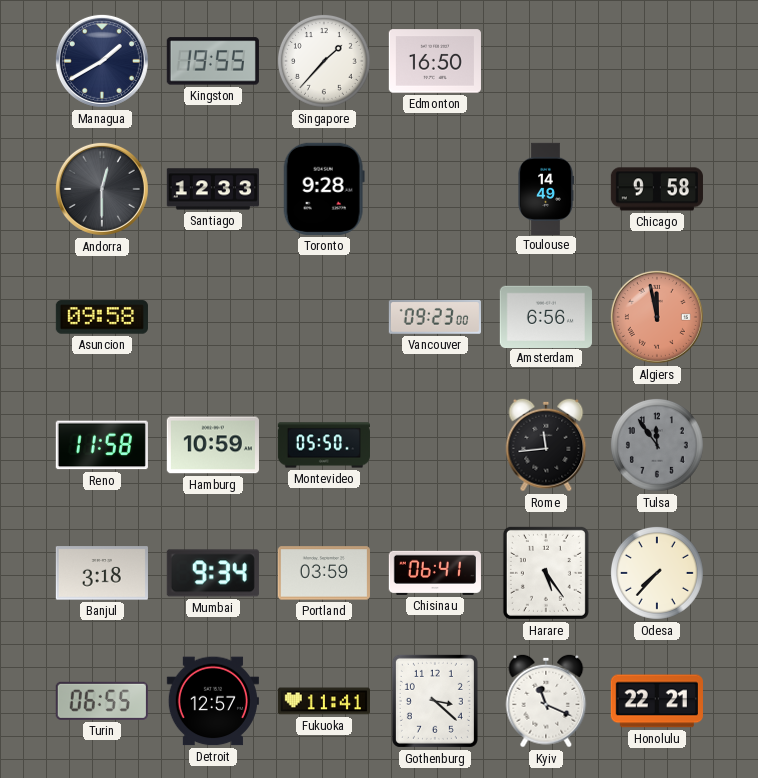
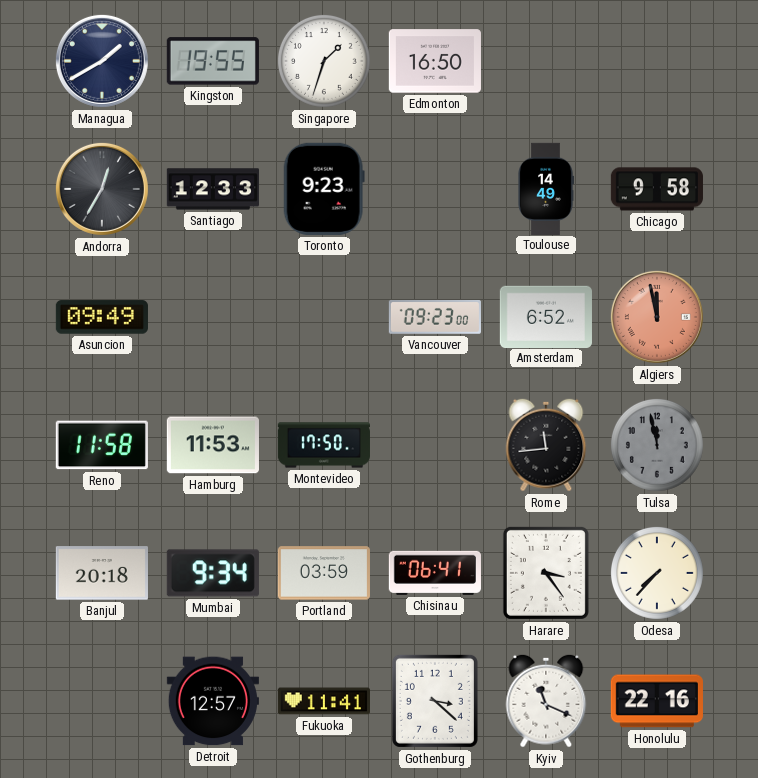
Singapore: 1:37 -> 1:33
Andorra: 12:30 -> 12:35
Toronto: 9:28 -> 9:23
Asuncion: 09:58 -> 09:49
Amsterdam: 6:56 -> 6:52
Hamburg: 10:59 -> 11:53
Montevideo: 05:50 -> 17:50
Tulsa: 11:54 -> 11:58
Banjul: 3:18 -> 20:18
Harare: 5:24 -> 3:24
Turin: 06:55 -> none
Honolulu: 22:21 -> 22:16
